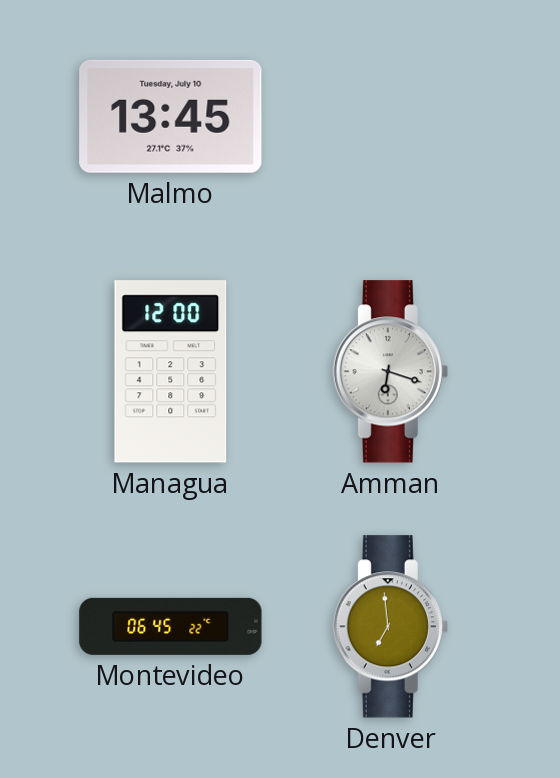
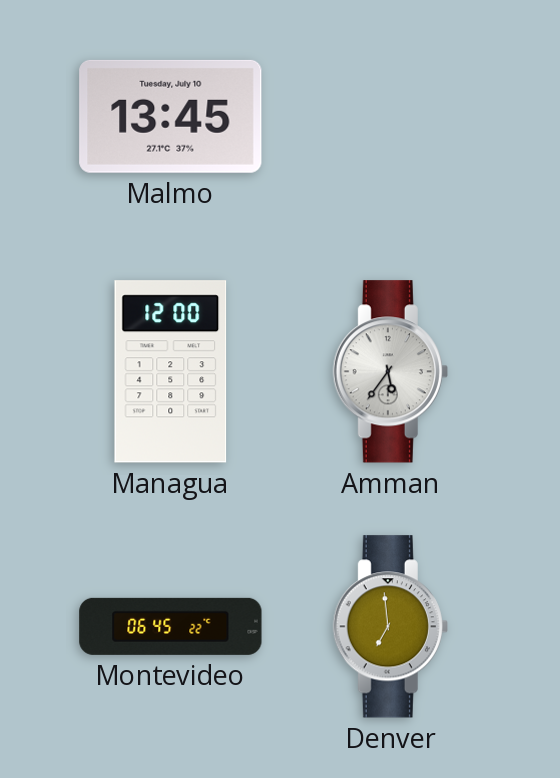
Amman: 6:18 -> 5:36
